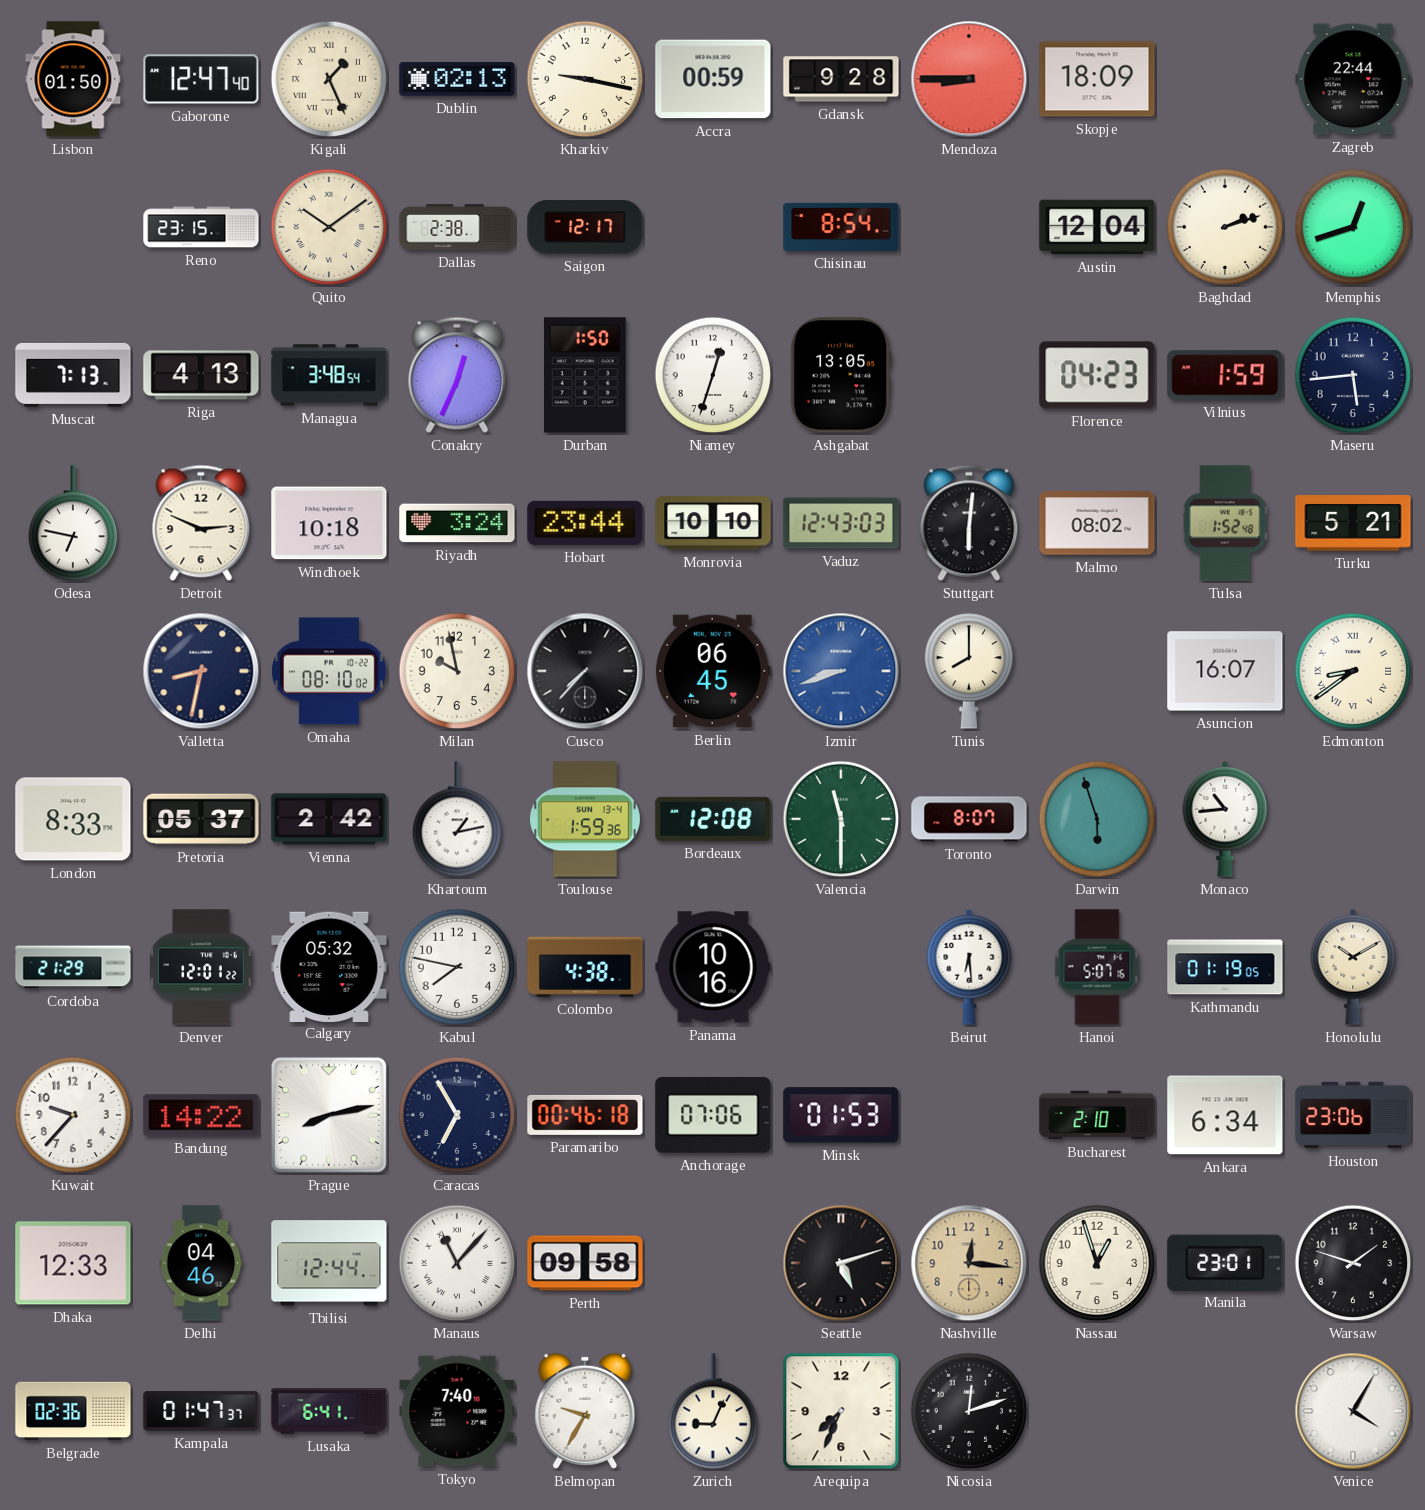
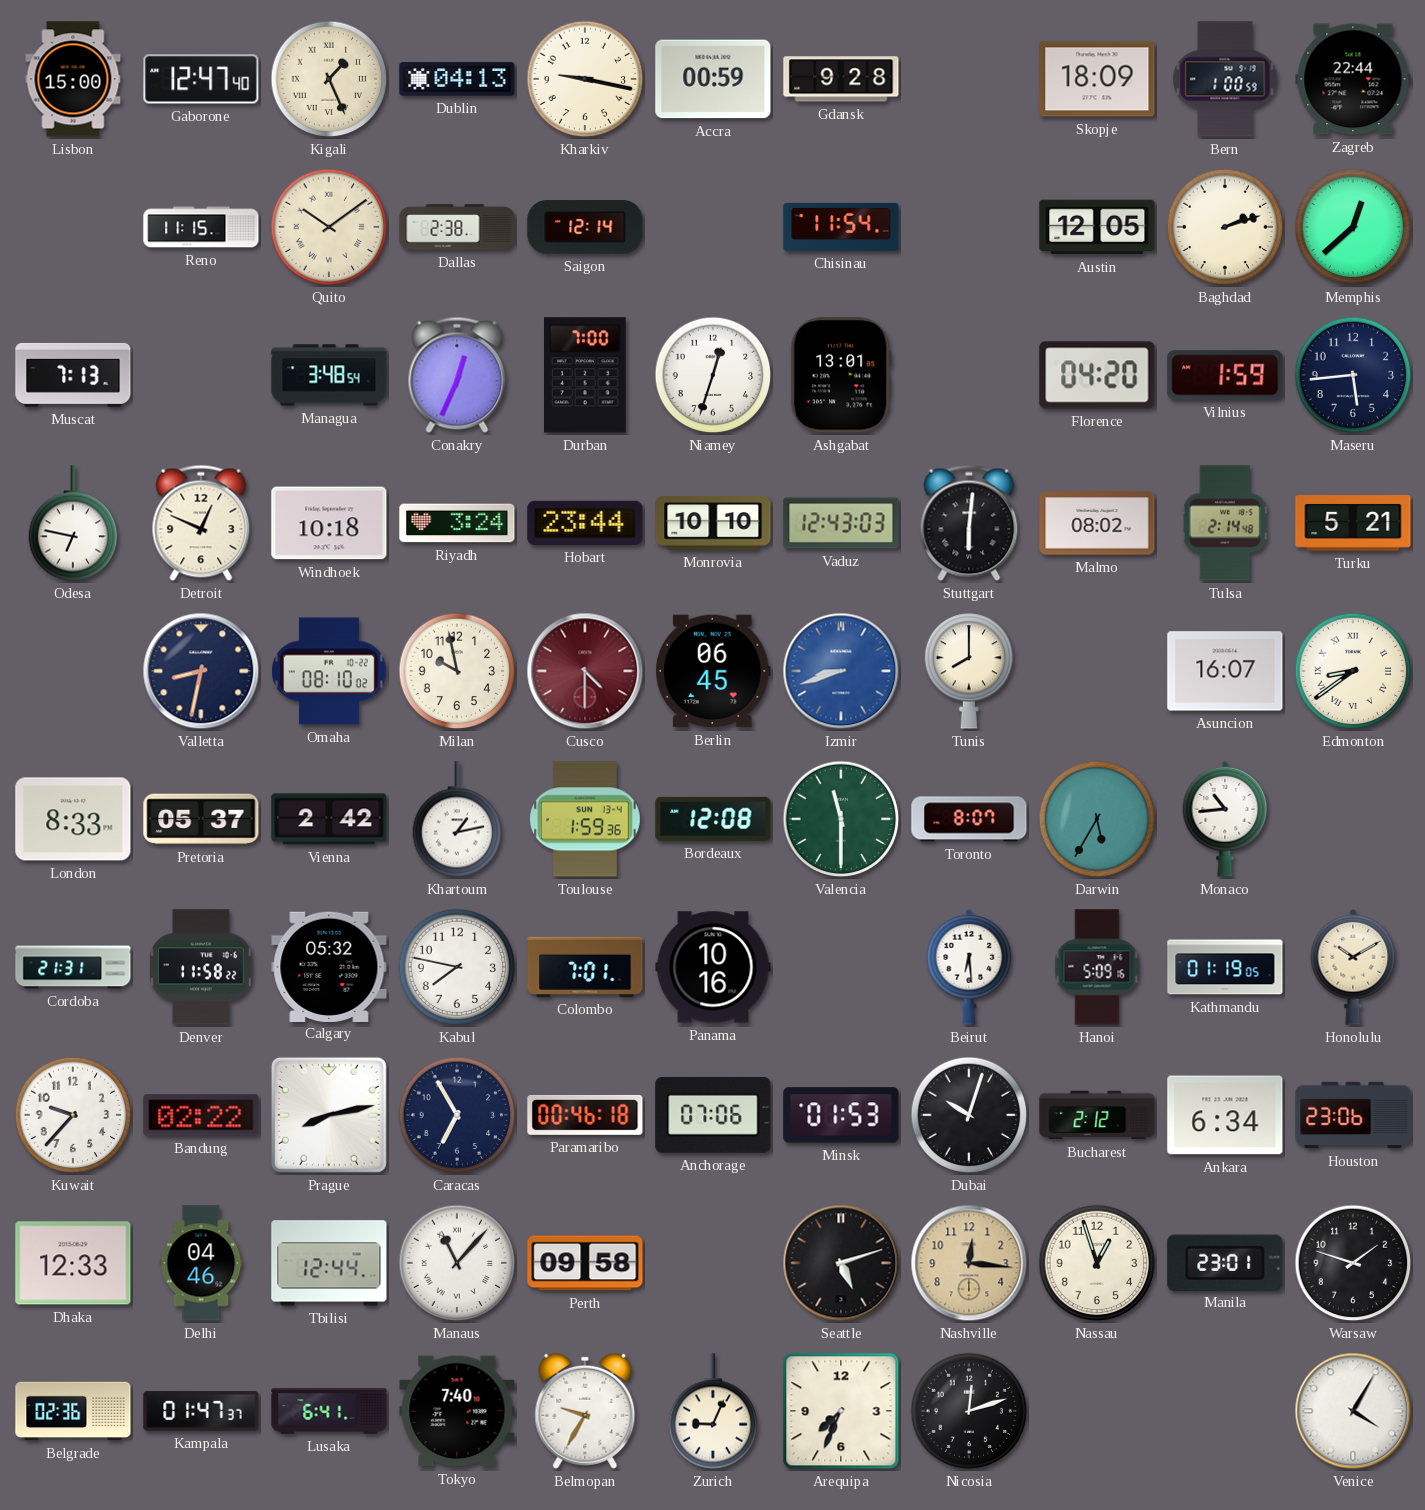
Lisbon: 01:50 -> 15:00
Dublin: 02:13 -> 04:13
Mendoza: 8:45 -> none
Bern: none -> 1:00
Reno: 23:15 -> 11:15
Saigon: 12:17 -> 12:14
Chisinau: 8:54 -> 11:54
Austin: 12:04 -> 12:05
Memphis: 12:42 -> 12:38
Riga: 4:13 -> none
Durban: 1:50 -> 7:00
Ashgabat: 13:05 -> 13:01
Florence: 04:23 -> 04:20
Detroit: 2:49 -> 12:49
Tulsa: 1:52 -> 2:14
Cusco: 7:37 -> 4:30
Cusco dial: black -> burgundy
Darwin: 5:57 -> 5:35
Cordoba: 21:29 -> 21:31
Denver: 12:01 -> 11:58
Colombo: 4:38 -> 7:01
Hanoi: 5:07 -> 5:09
Bandung: 14:22 -> 02:22
Dubai: none -> 10:03
Bucharest: 2:10 -> 2:12
